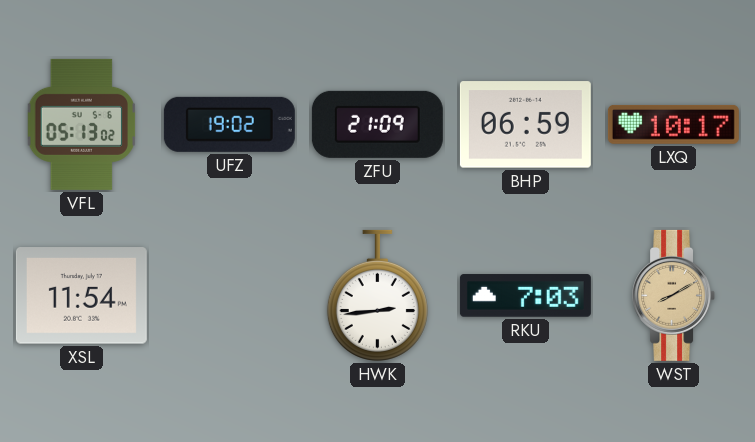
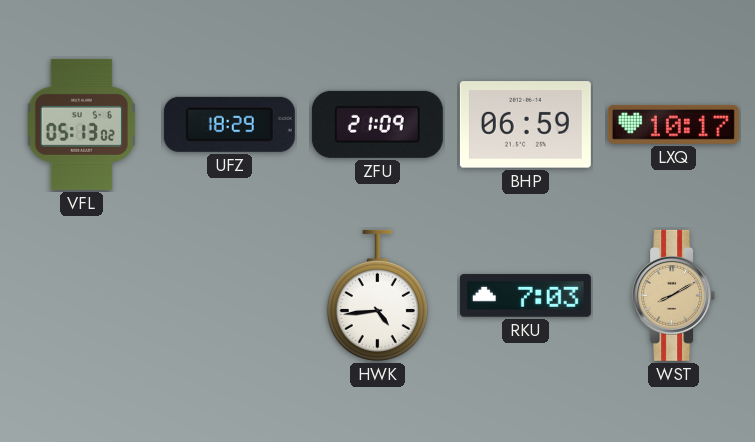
UFZ: 19:02 -> 18:29
XSL: 11:54 -> none
HWK: 2:44 -> 4:44
